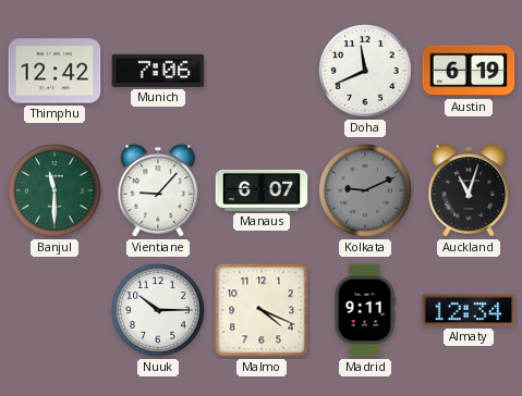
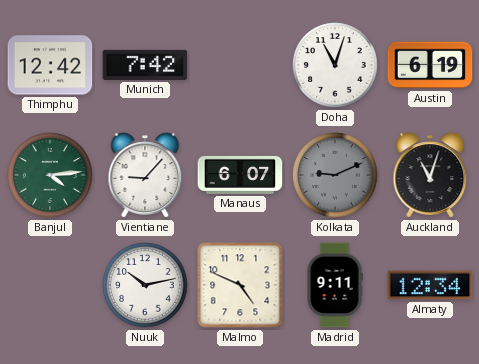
Munich: 7:06 -> 7:42
Doha: 11:41 -> 11:03
Banjul: 11:30 -> 4:14
Nuuk: 10:15 -> 10:13
Malmo: 4:19 -> 4:49
